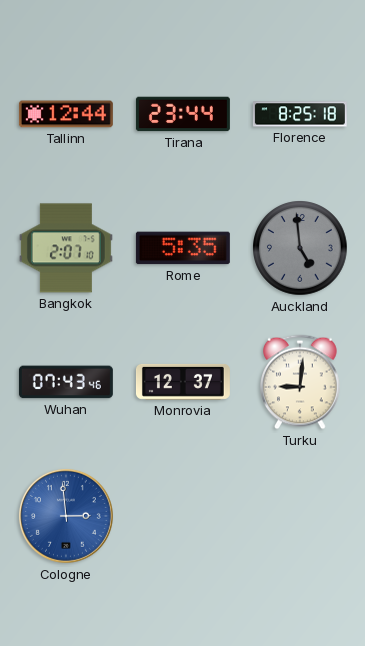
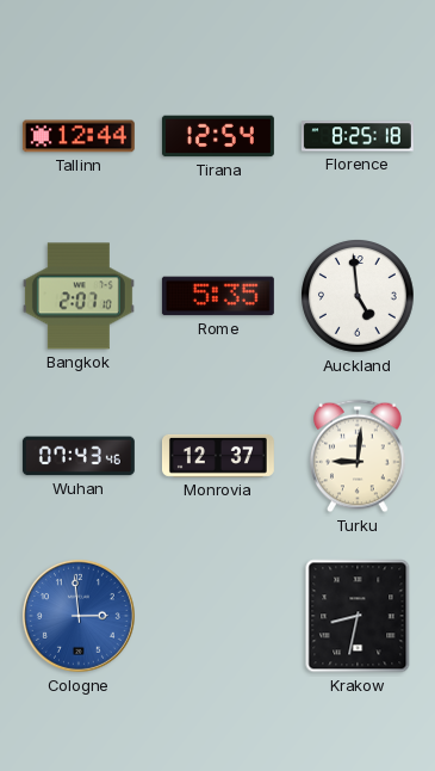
Tirana: 23:44 -> 12:54
Auckland dial: grey -> white
Krakow: none -> 8:32
